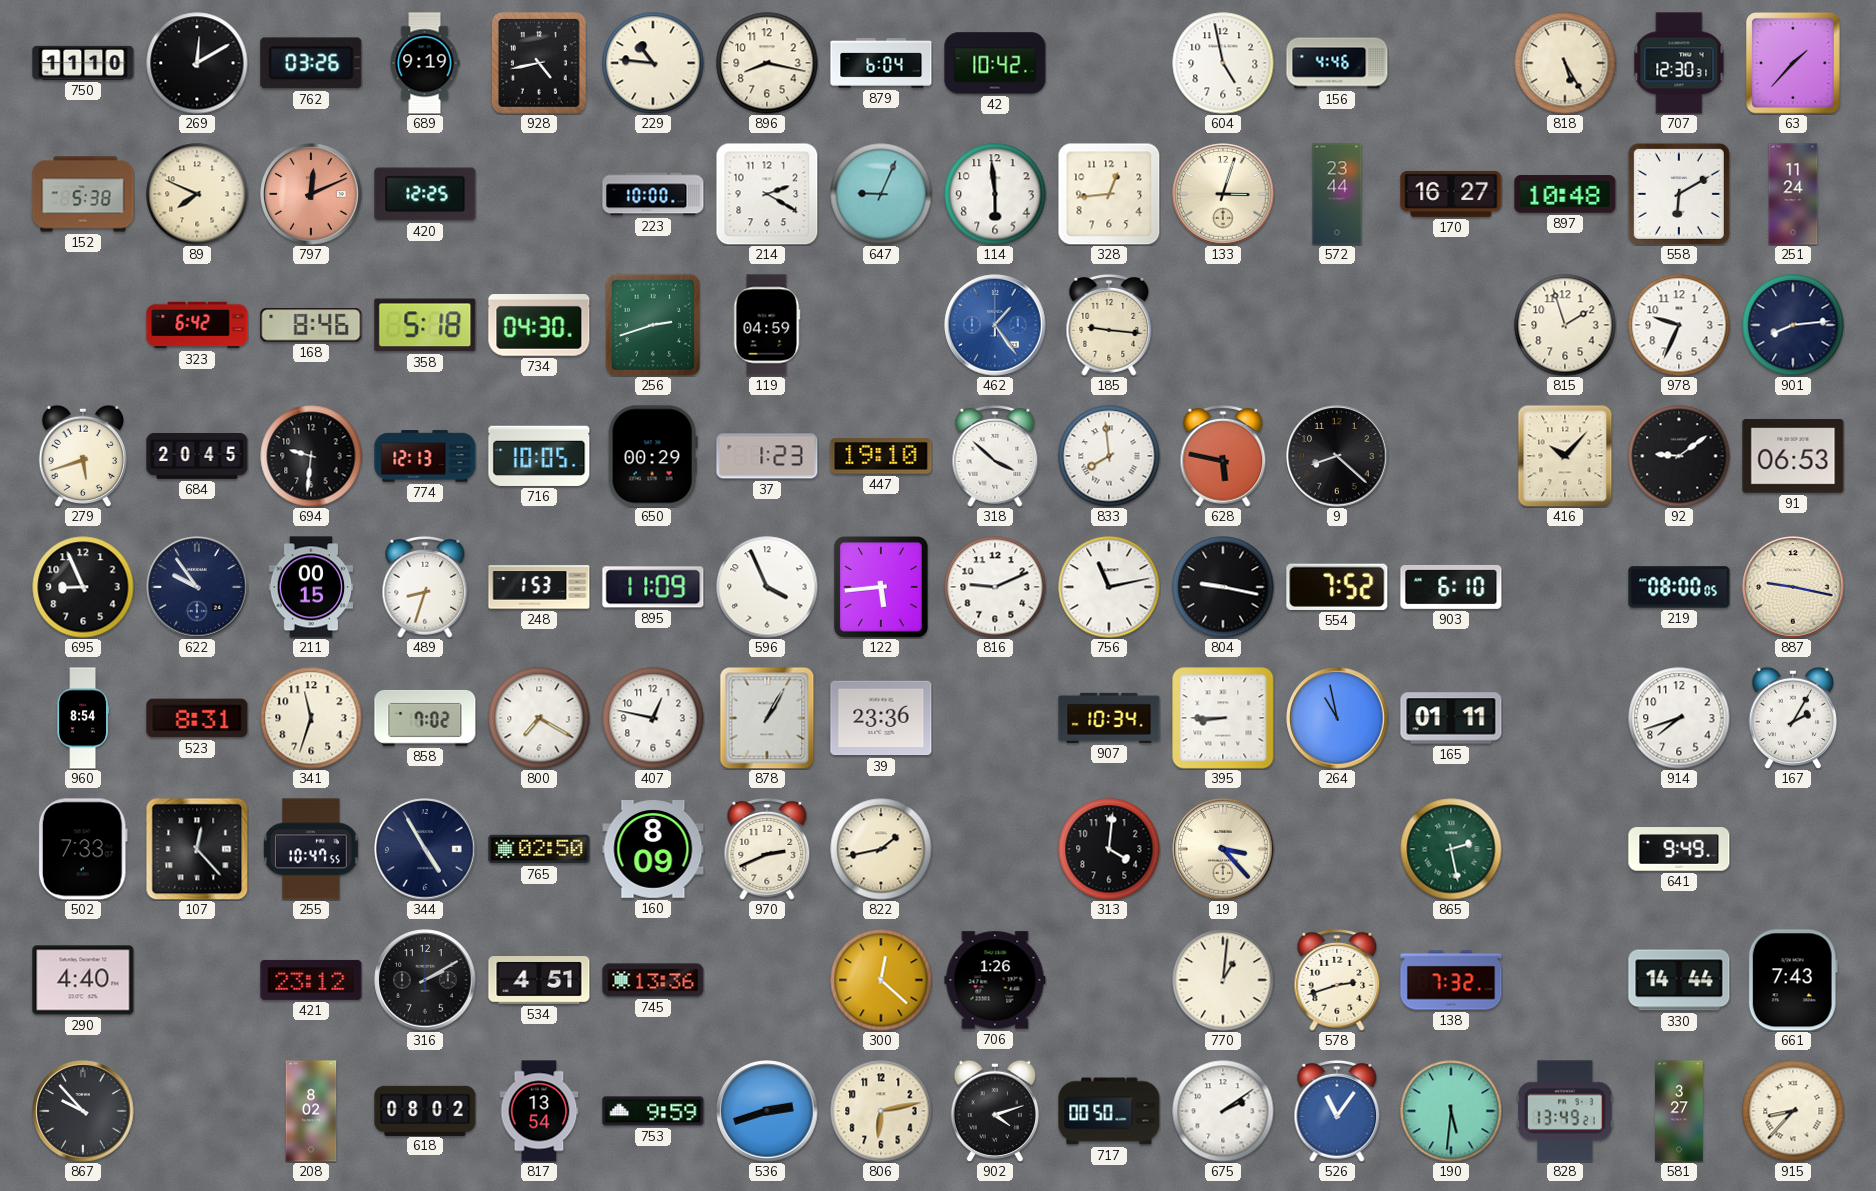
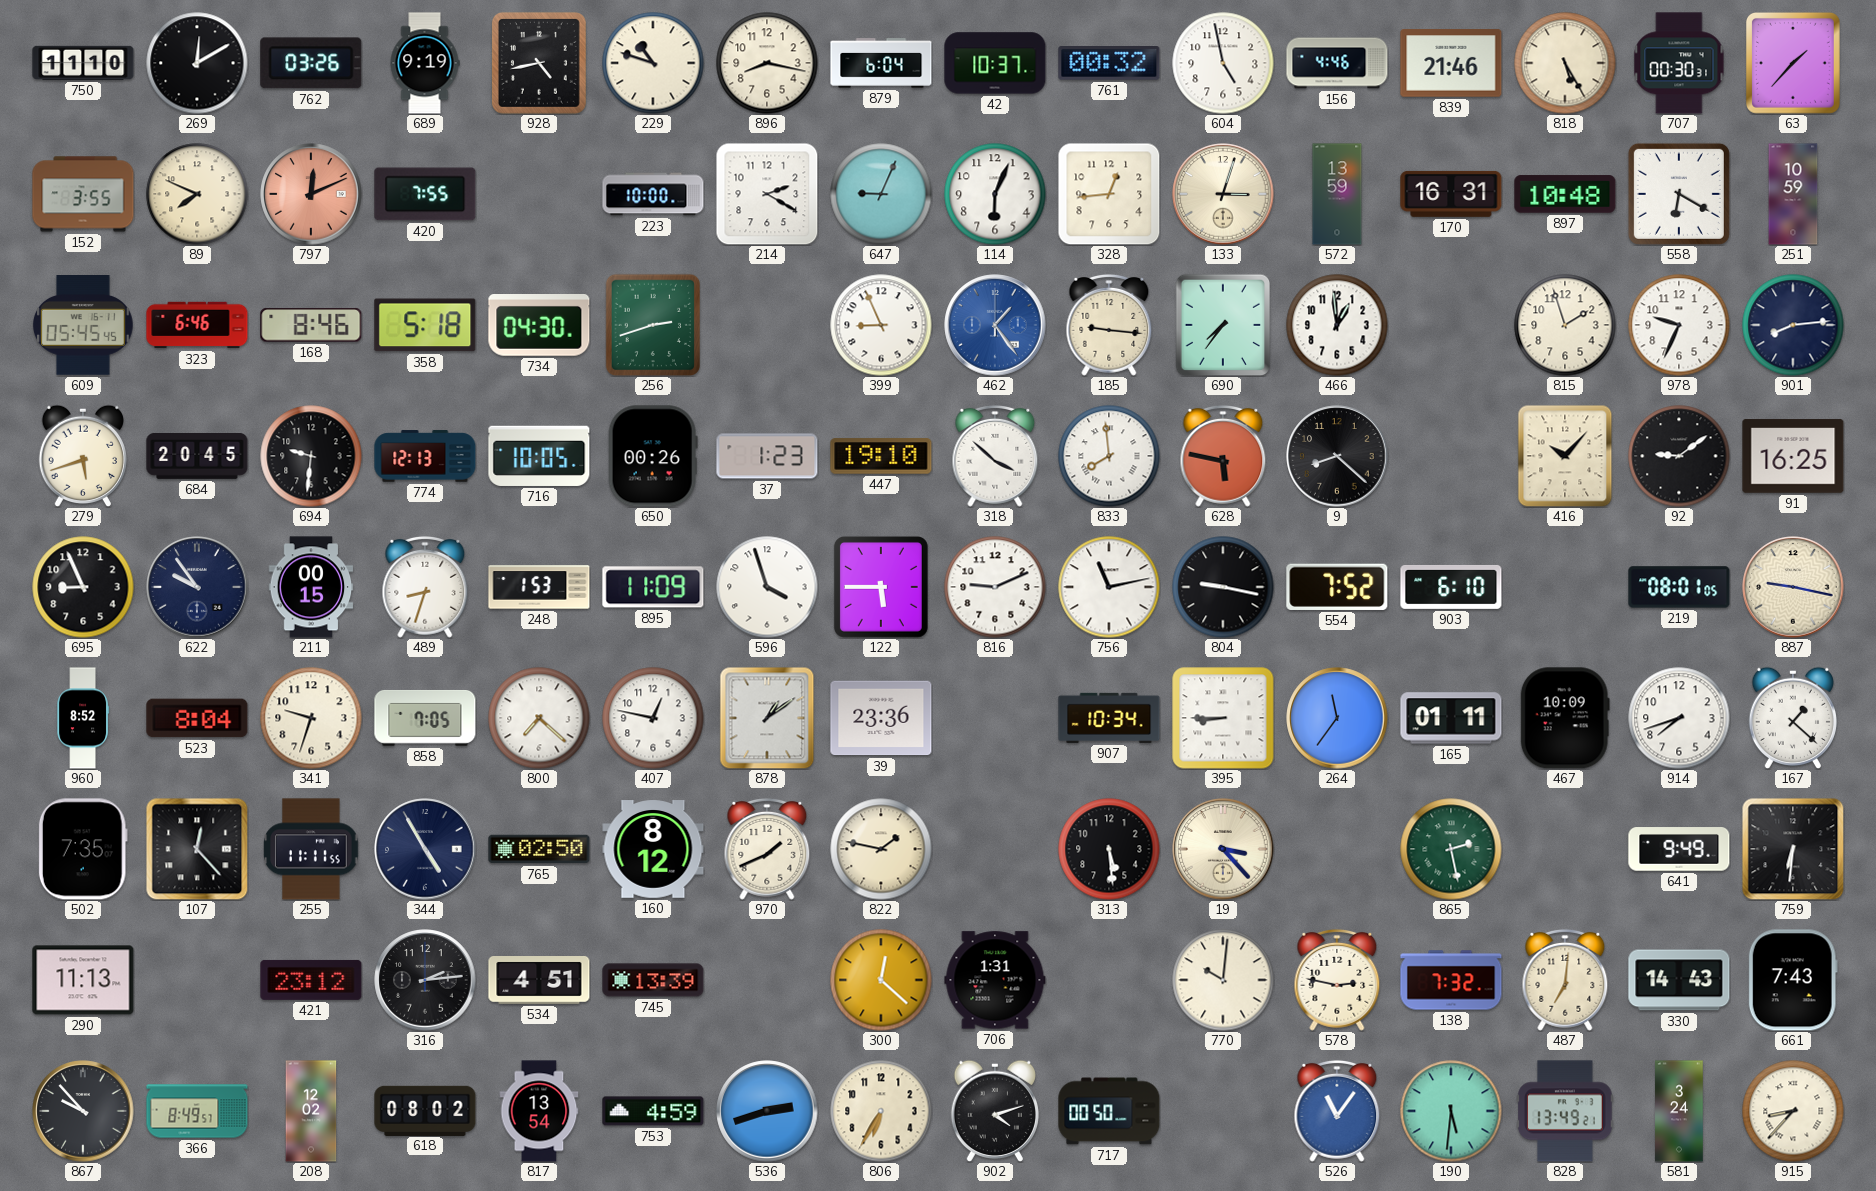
229: 10:46 -> 10:48
42: 10:42 -> 10:37
761: none -> 00:32
839: none -> 21:46
707: 12:30 -> 00:30
152: 5:38 -> 3:55
420: 12:25 -> 7:55
114: 5:59 -> 6:04
572: 23:44 -> 13:59
170: 16:27 -> 16:31
558: 6:10 -> 6:20
251: 11:24 -> 10:59
609: none -> 05:45
323: 6:42 -> 6:46
119: 04:59 -> none
399: none -> 8:56
690: none -> 7:36
466: none -> 12:59
650: 00:29 -> 00:26
91: 06:53 -> 16:25
596: 3:56 -> 3:57
122: 5:44 -> 5:45
219: 08:00 -> 08:01
960: 8:54 -> 8:52
523: 8:31 -> 8:04
341: 11:33 -> 9:33
858: 7:02 -> 7:05
800: 7:20 -> 7:22
878: 1:05 -> 1:09
264: 10:58 -> 11:36
467: none -> 10:09
167: 2:05 -> 1:22
502: 7:33 -> 7:35
255: 10:47 -> 11:11
160: 8:09 -> 8:12
970: 2:41 -> 1:41
822: 1:43 -> 1:47
313: 4:01 -> 5:29
759: none -> 6:31
290: 4:40 -> 11:13
316: 2:10 -> 2:14
745: 13:36 -> 13:39
706: 1:26 -> 1:31
770: 1:01 -> 10:01
578: 2:42 -> 2:47
487: none -> 7:01
330: 14:44 -> 14:43
366: none -> 8:49
208: 8:02 -> 12:02
753: 9:59 -> 4:59
806: 6:13 -> 6:35
675: 2:09 -> none
581: 3:27 -> 3:24
